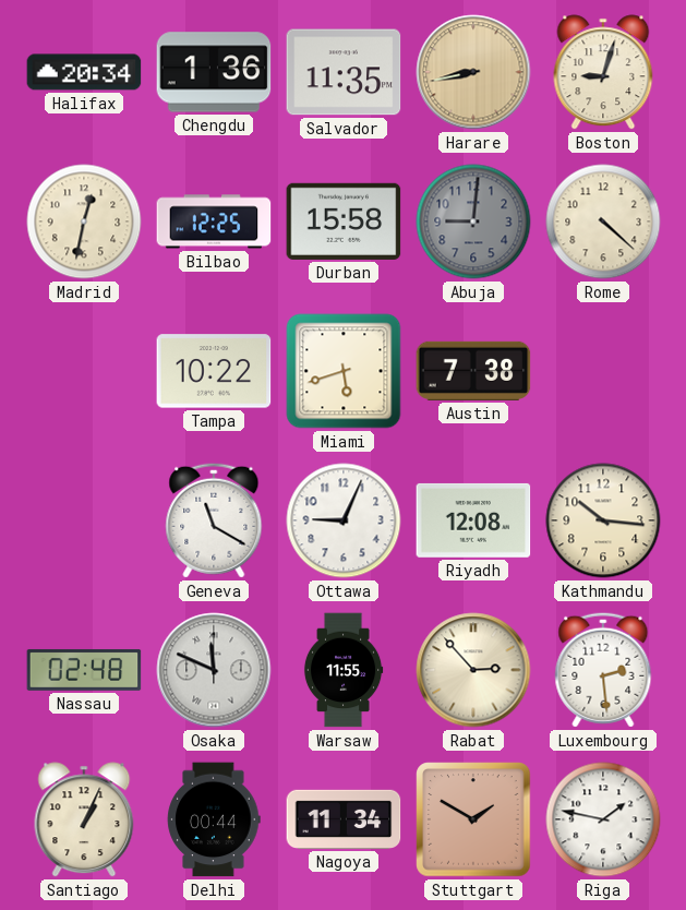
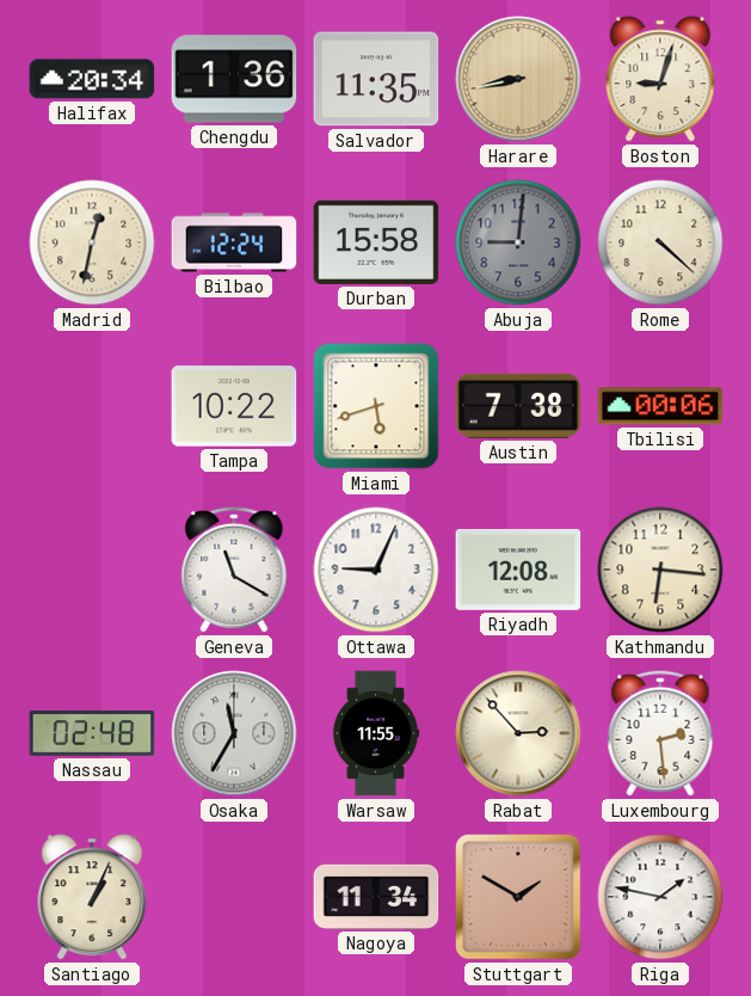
Bilbao: 12:25 -> 12:24
Tbilisi: none -> 00:06
Kathmandu: 10:16 -> 6:16
Osaka: 11:49 -> 11:35
Delhi: 00:44 -> none
